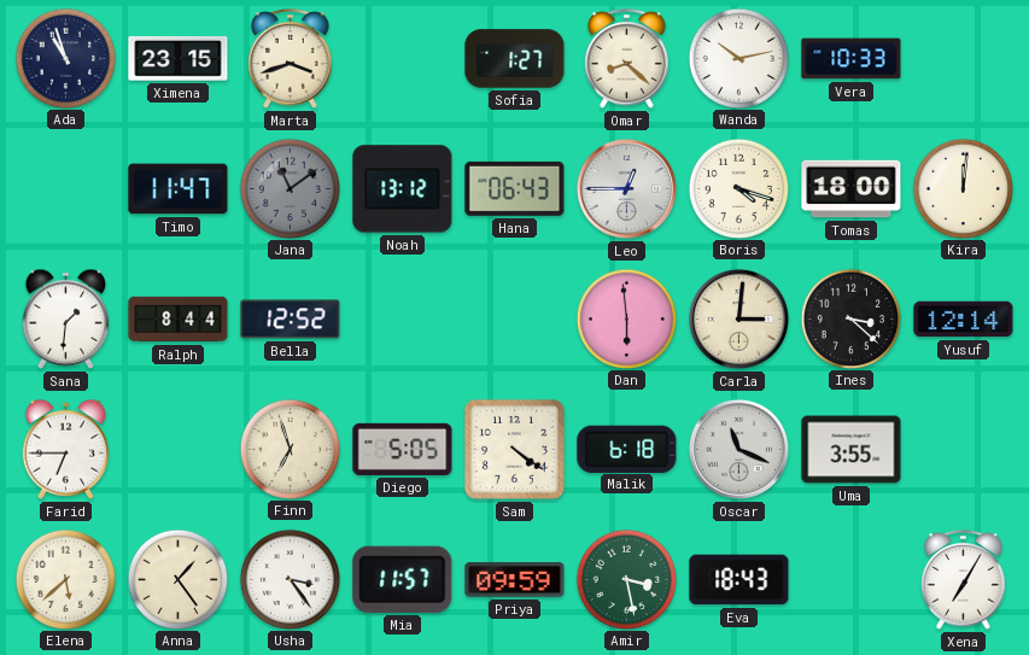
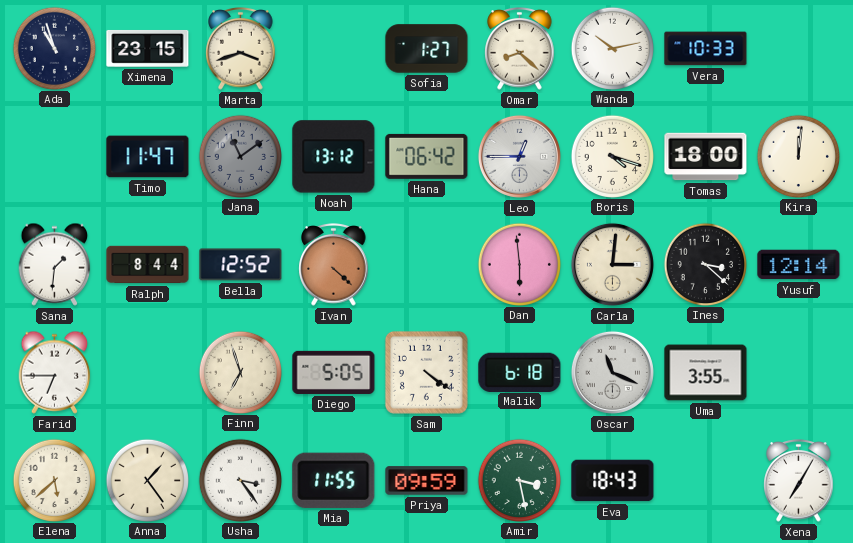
Hana: 06:43 -> 06:42
Ivan: none -> 4:22
Mia: 11:57 -> 11:55
